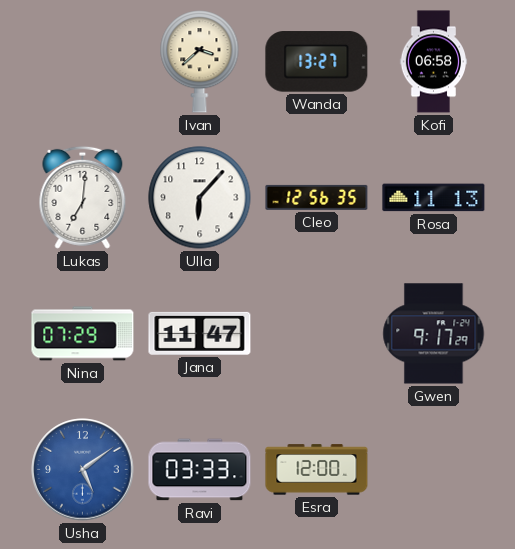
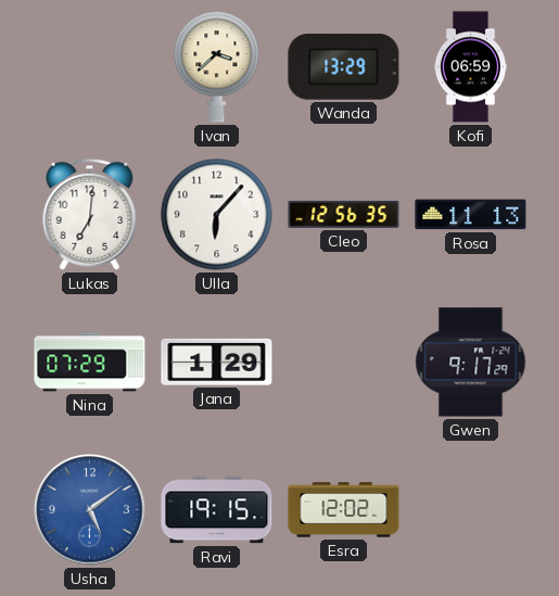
Wanda: 13:27 -> 13:29
Kofi: 06:58 -> 06:59
Jana: 11:47 -> 1:29
Ravi: 03:33 -> 19:15
Esra: 12:00 -> 12:02
